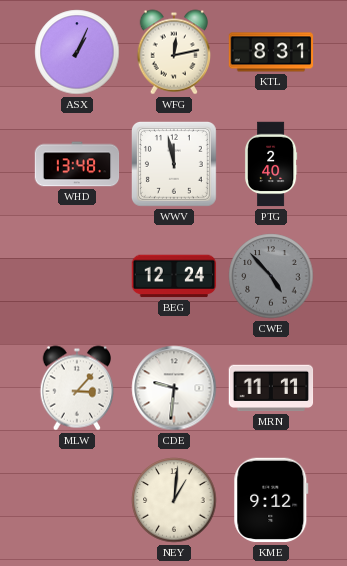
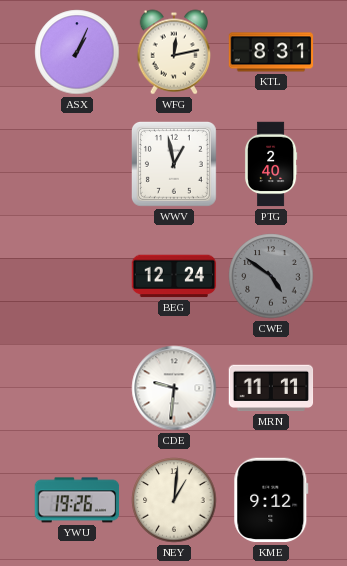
WHD: 13:48 -> none
WWV: 11:58 -> 12:58
CWE: 4:53 -> 4:51
MLW: 3:07 -> none
YWU: none -> 19:26
